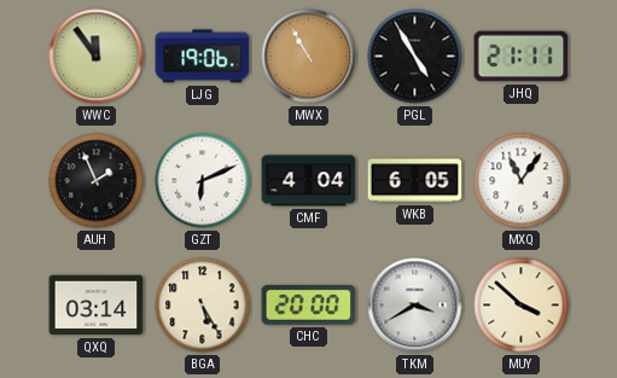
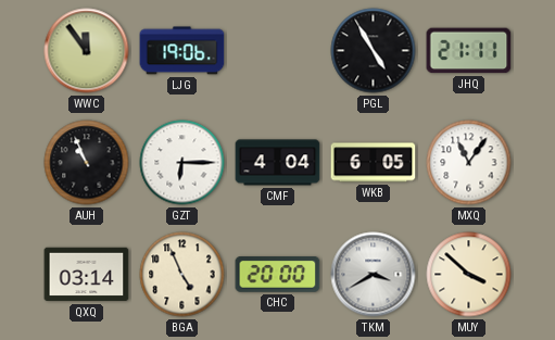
MWX: 10:55 -> none
AUH: 1:56 -> 10:56
GZT: 6:11 -> 6:15
BGA: 5:25 -> 4:56
